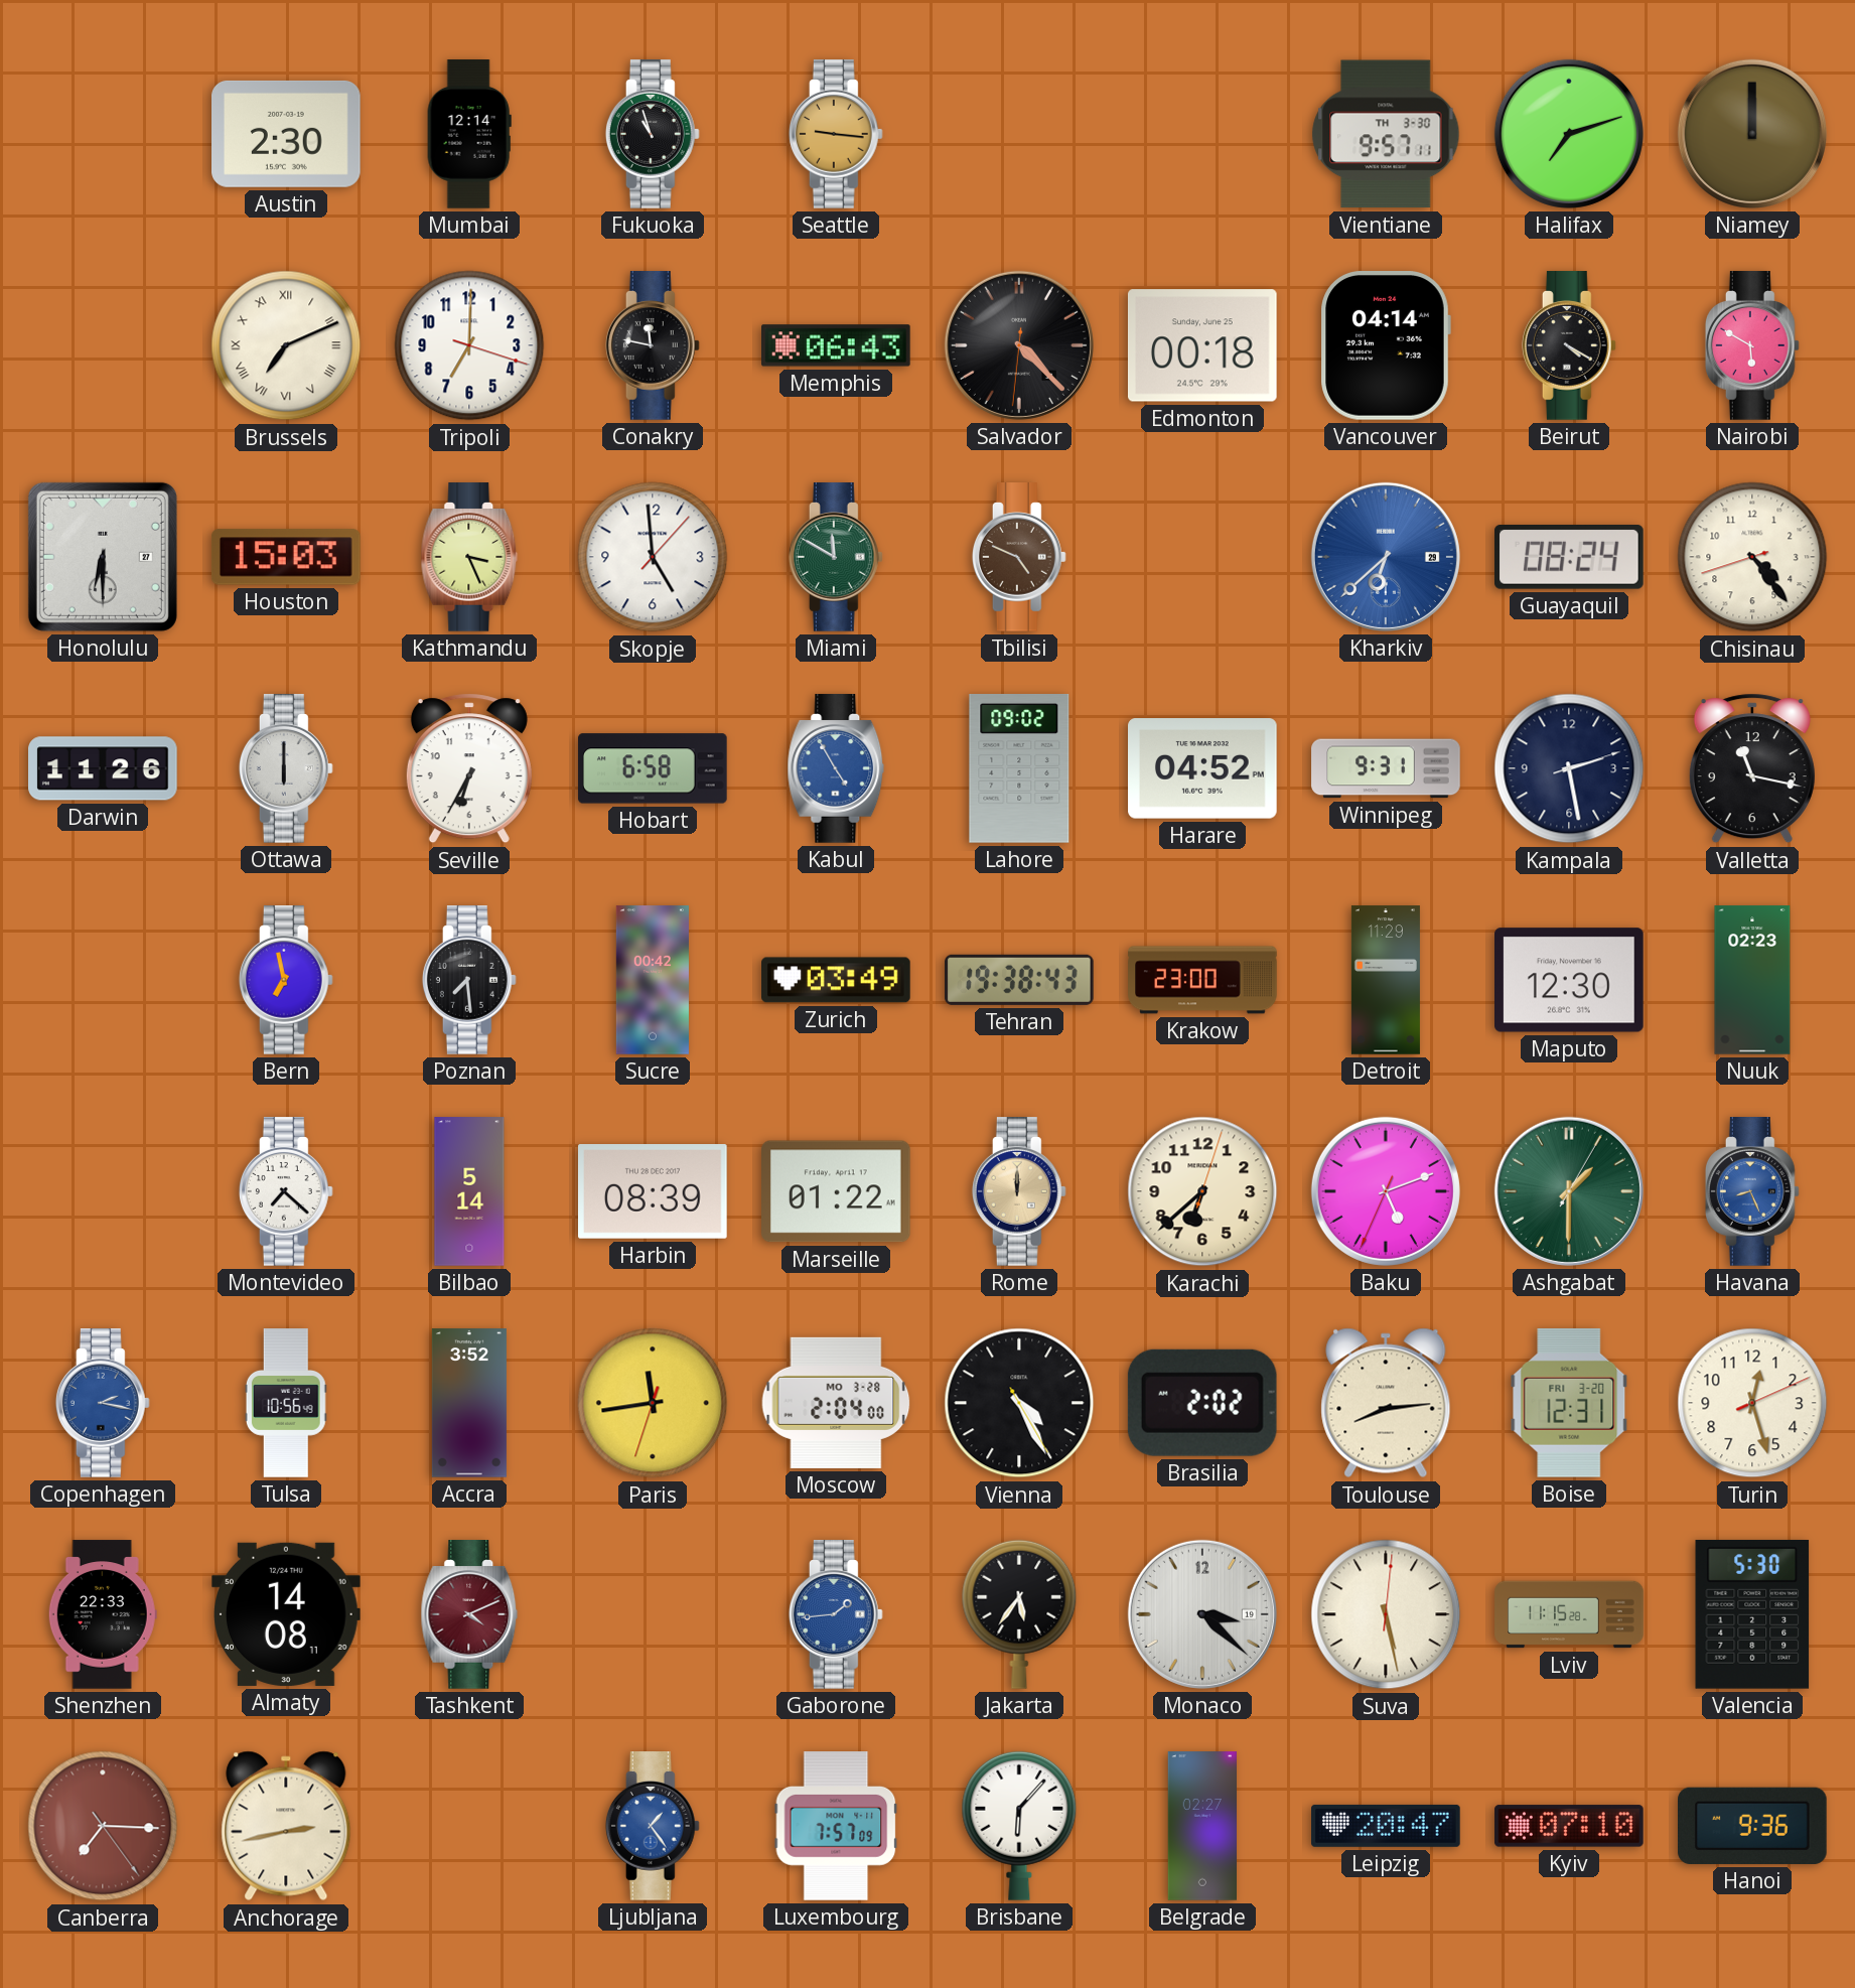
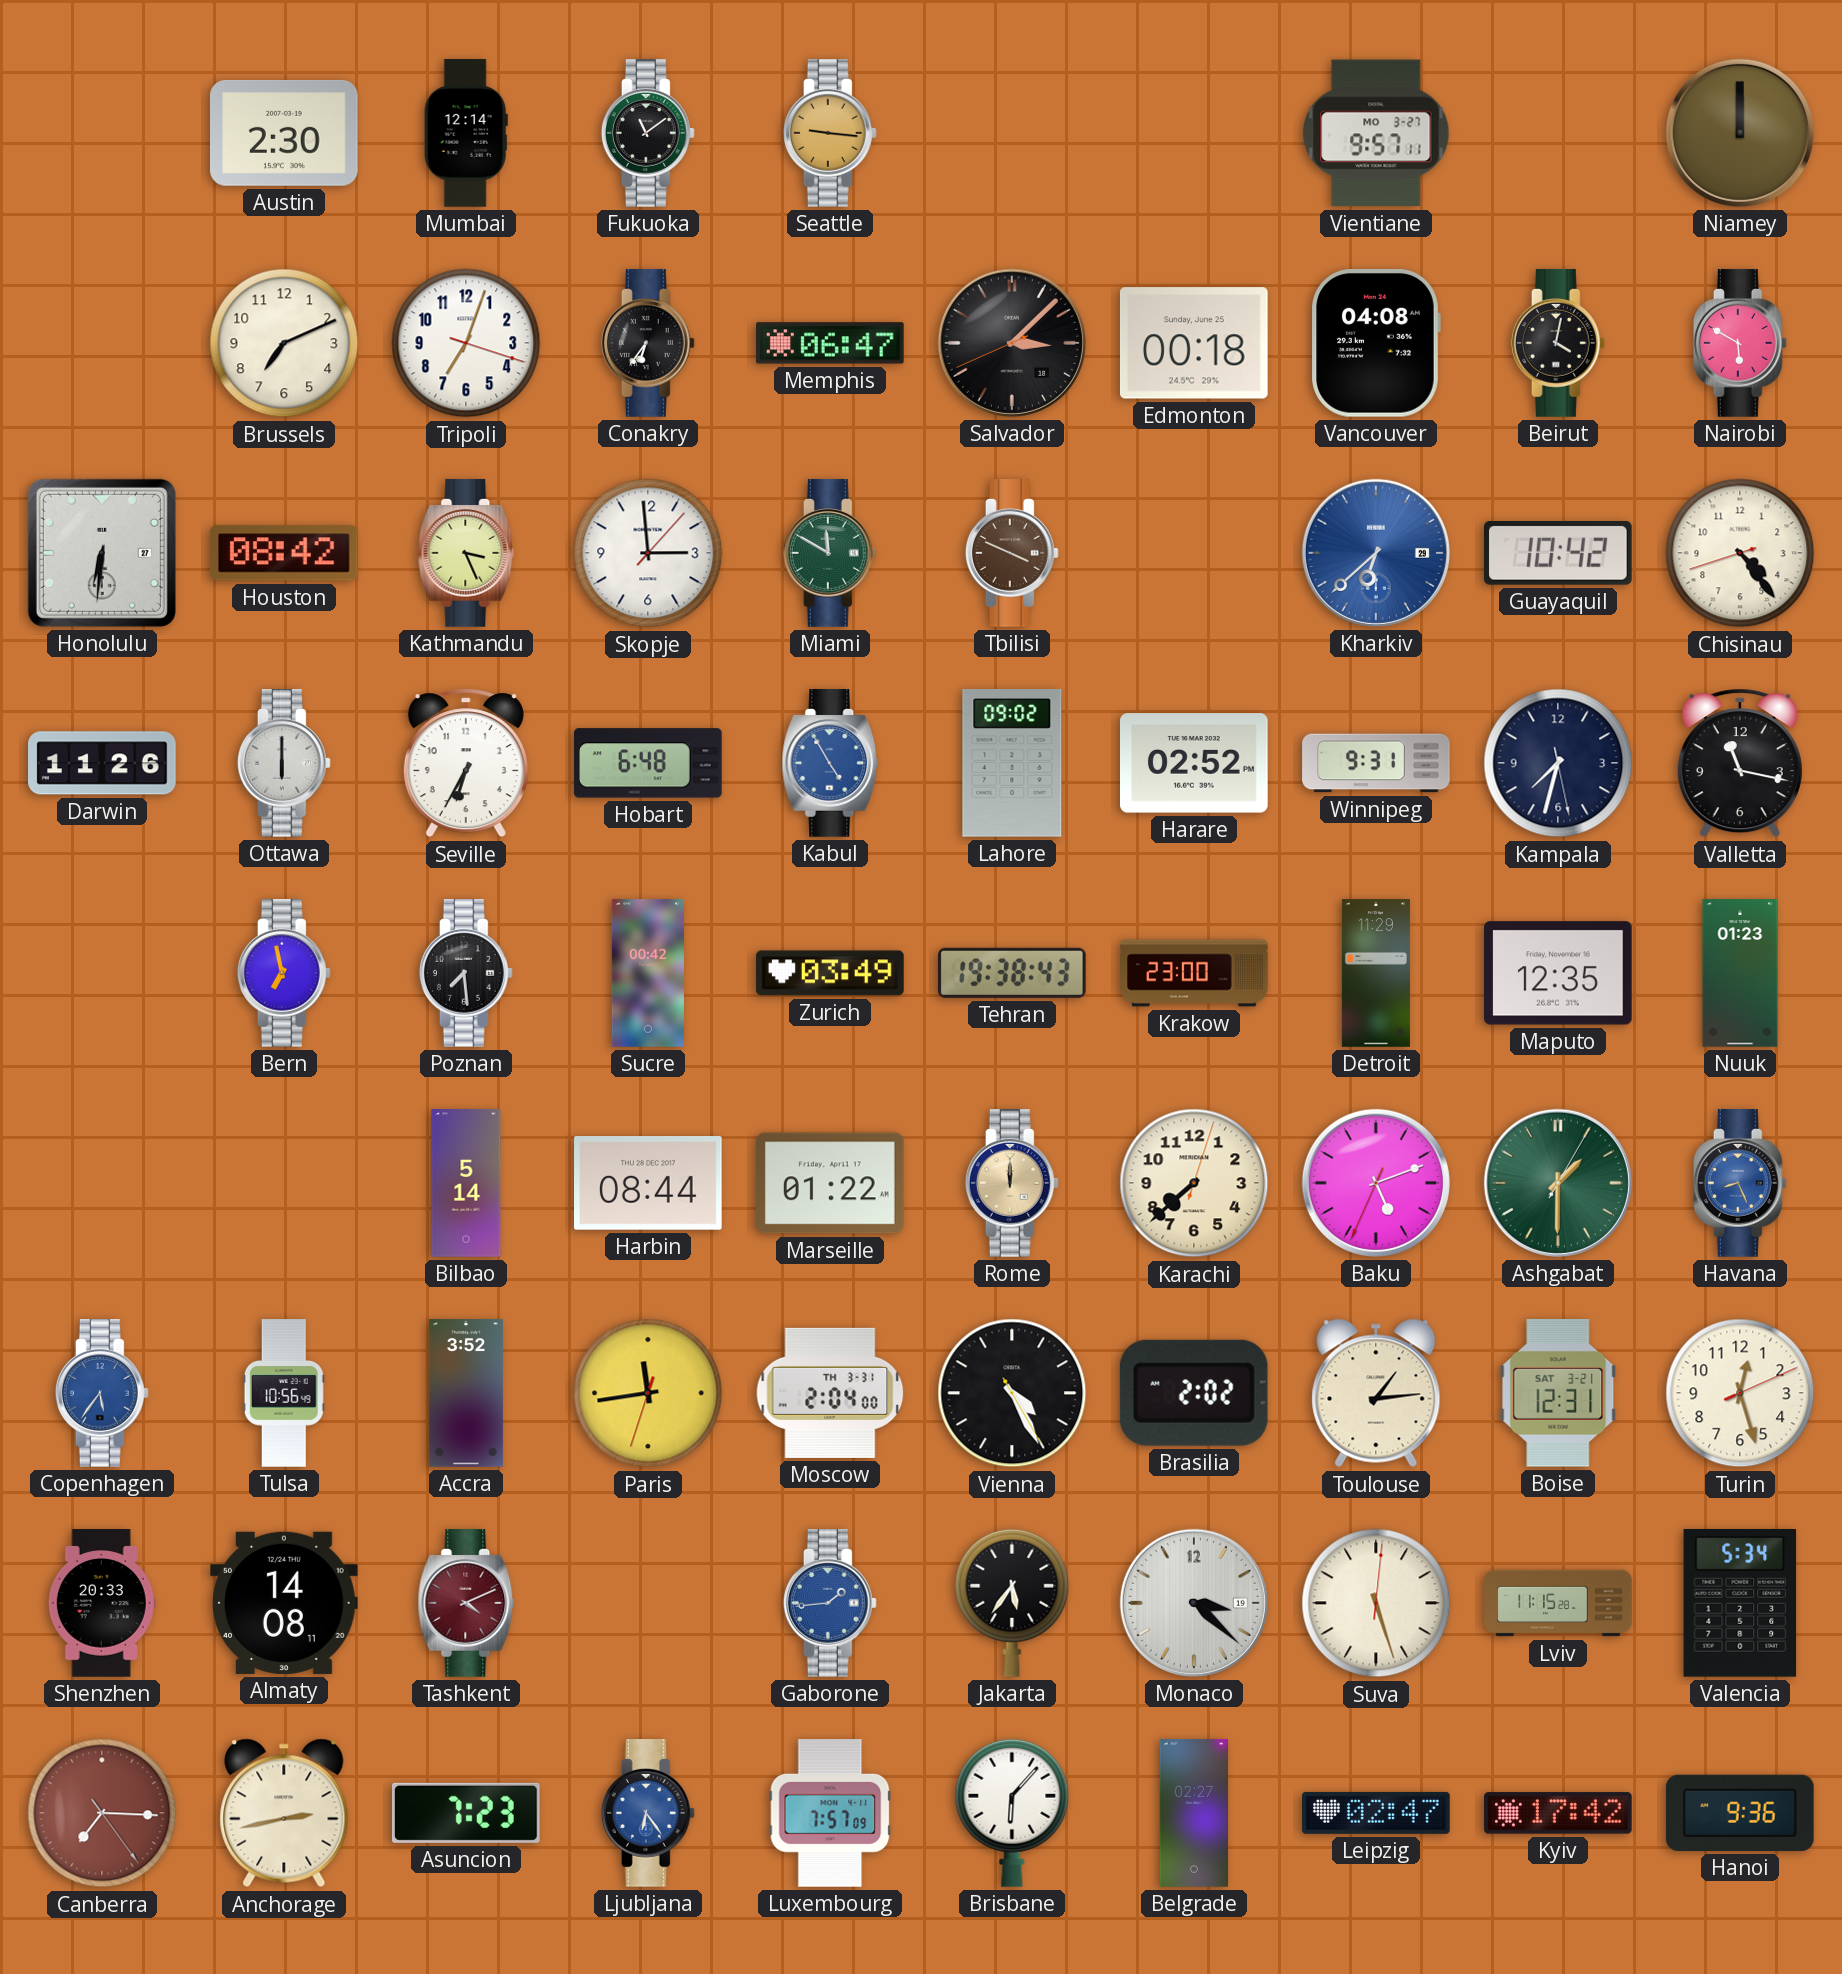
Fukuoka: 10:57 -> 11:09
Vientiane date: TH 3-30 -> MO 3-27
Halifax: 7:12 -> none
Brussels numerals: Roman -> Arabic
Tripoli: 7:00 -> 7:03
Conakry: 11:47 -> 6:36
Memphis: 06:43 -> 06:47
Salvador: 4:22 -> 3:07
Vancouver: 04:14 -> 04:08
Beirut: 4:20 -> 4:02
Honolulu: 6:30 -> 6:31
Houston: 15:03 -> 08:42
Skopje: 4:59 -> 2:59
Tbilisi: 4:49 -> 3:49
Guayaquil: 08:24 -> 10:42
Hobart: 6:58 -> 6:48
Harare: 04:52 -> 02:52
Kampala: 2:28 -> 7:32
Maputo: 12:30 -> 12:35
Nuuk: 02:23 -> 01:23
Montevideo: 7:22 -> none
Harbin: 08:39 -> 08:44
Karachi: 6:38 -> 7:38
Copenhagen: 2:17 -> 5:36
Moscow date: MO 3-28 -> TH 3-31
Toulouse: 8:14 -> 1:14
Boise date: FRI 3-20 -> SAT 3-21
Shenzhen: 22:33 -> 20:33
Suva: 5:28 -> 5:27
Valencia: 5:30 -> 5:34
Asuncion: none -> 7:23
Ljubljana: 1:24 -> 6:24
Leipzig: 20:47 -> 02:47
Kyiv: 07:10 -> 17:42
